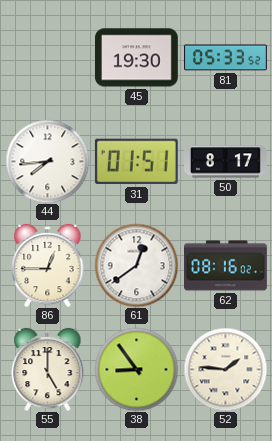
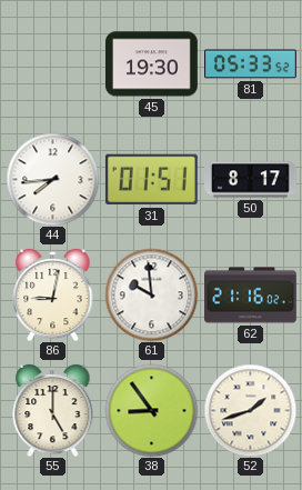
86: 12:45 -> 9:02
61: 12:39 -> 9:59
62: 08:16 -> 21:16
52: 1:46 -> 1:42
